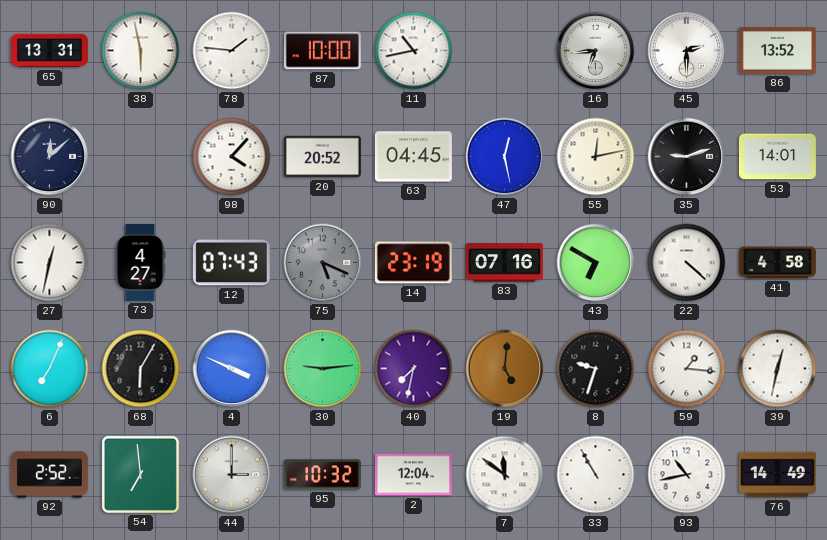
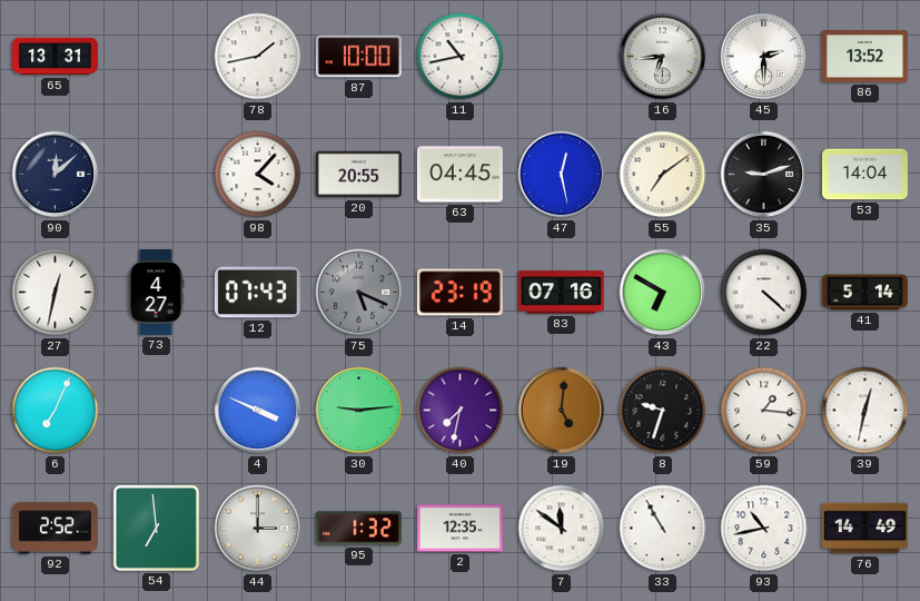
38: 5:58 -> none
78: 1:46 -> 1:43
20: 20:52 -> 20:55
55: 12:13 -> 7:09
53: 14:01 -> 14:04
41: 4:58 -> 5:14
68: 6:05 -> none
95: 10:32 -> 1:32
2: 12:04 -> 12:35
